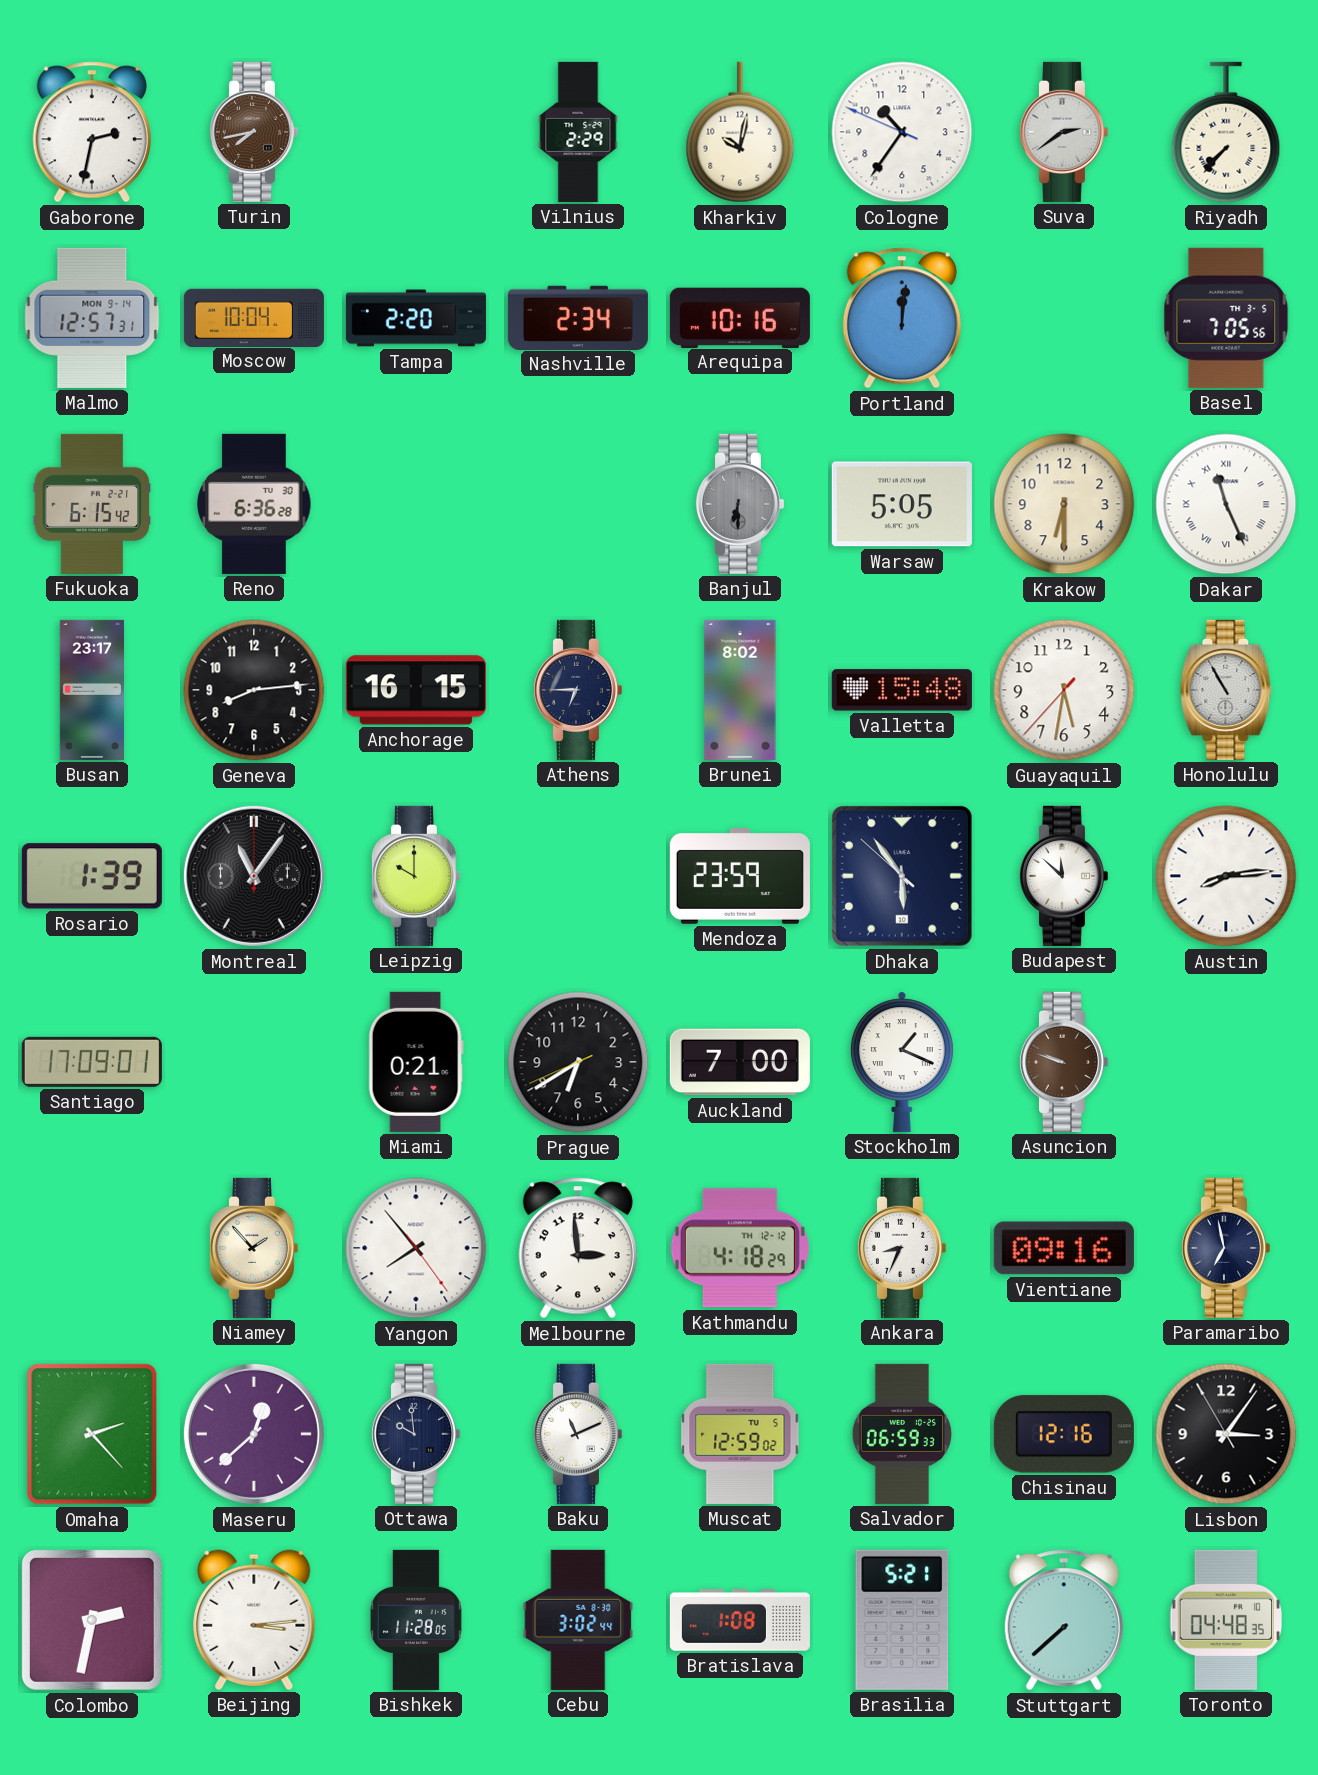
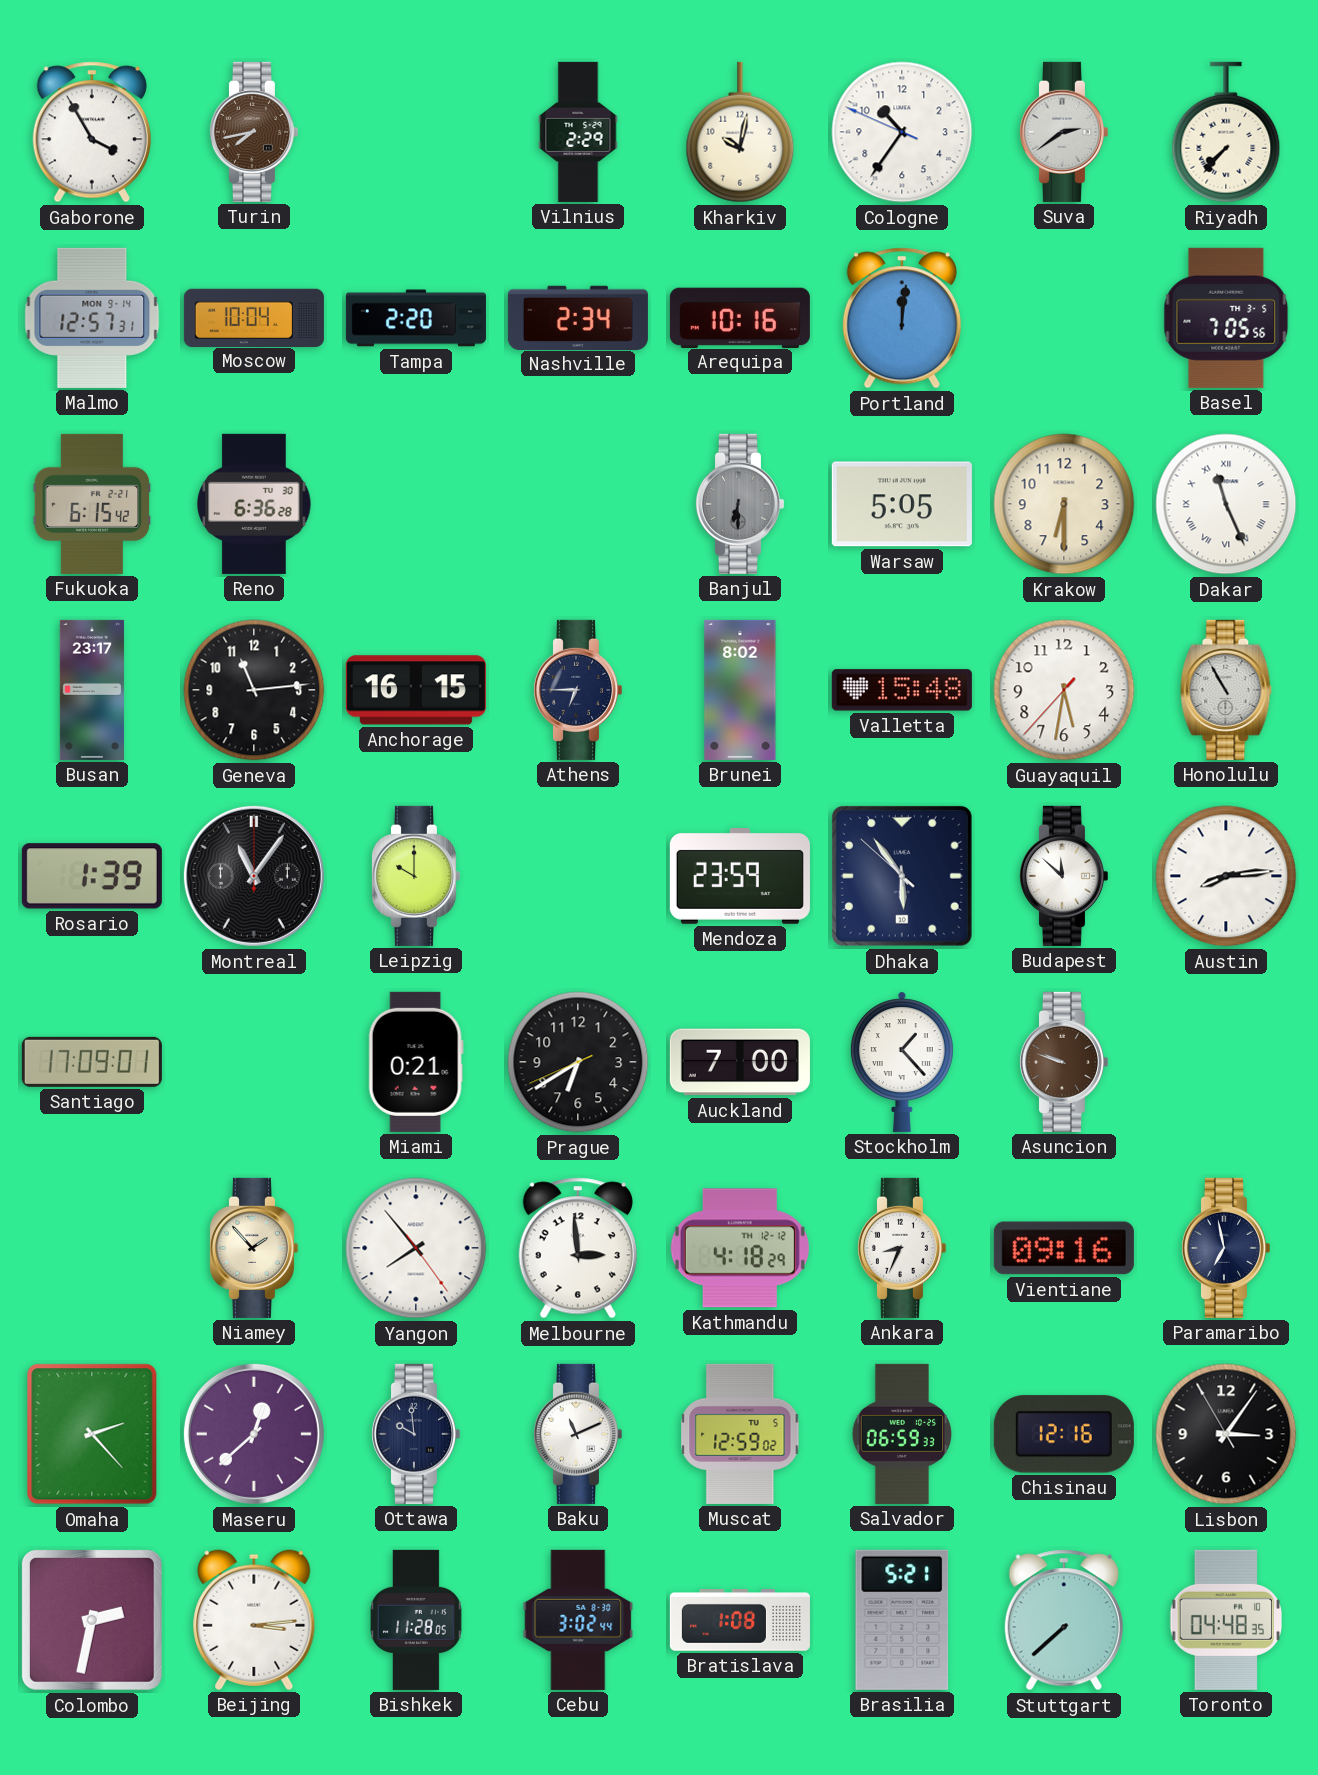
Gaborone: 2:32 -> 3:55
Geneva: 8:14 -> 11:14
Stockholm: 1:19 -> 1:23
